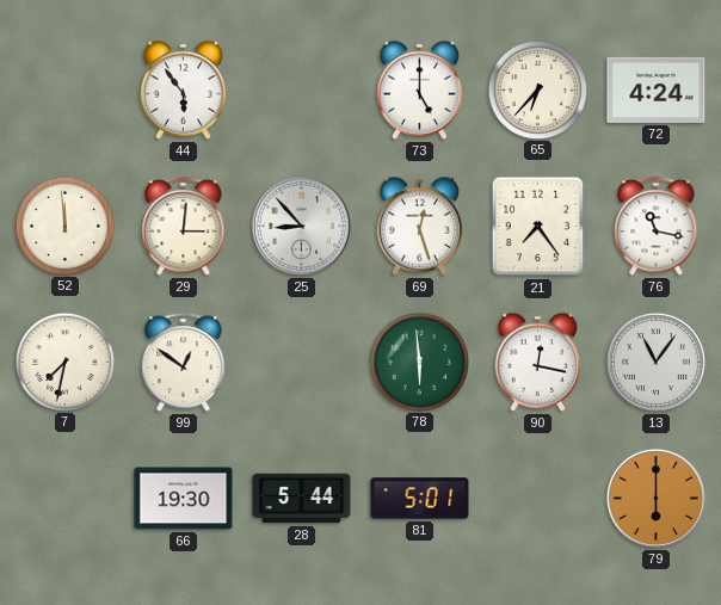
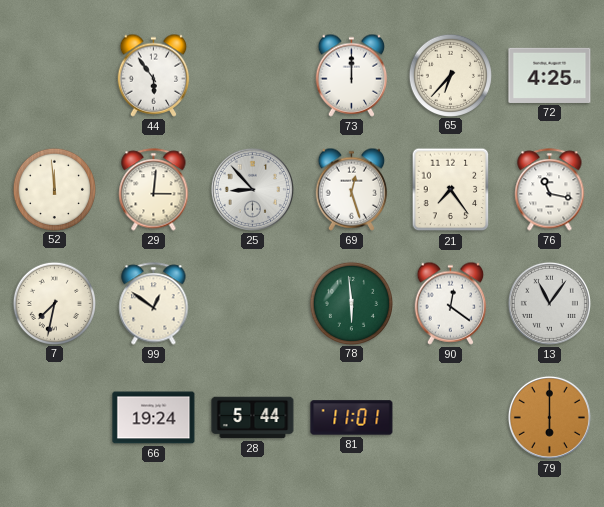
73: 5:00 -> 12:00
72: 4:24 -> 4:25
90: 12:17 -> 12:21
66: 19:30 -> 19:24
81: 5:01 -> 11:01
